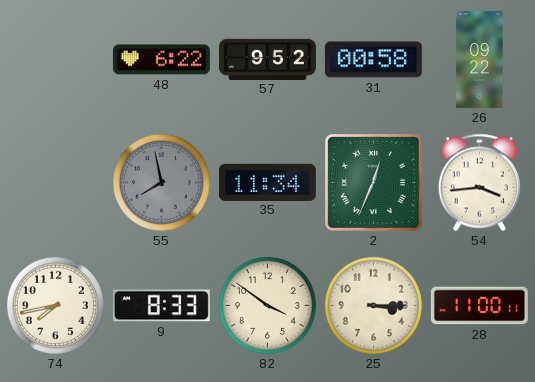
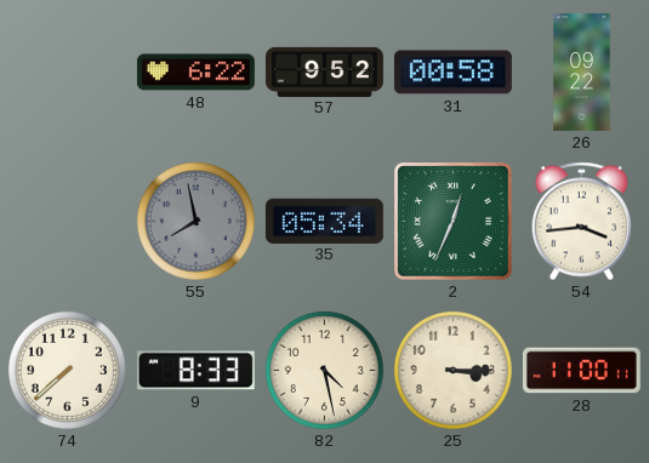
35: 11:34 -> 05:34
74: 7:43 -> 7:38
82: 3:51 -> 4:28
